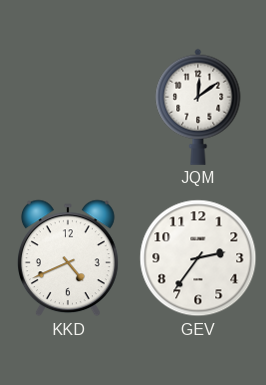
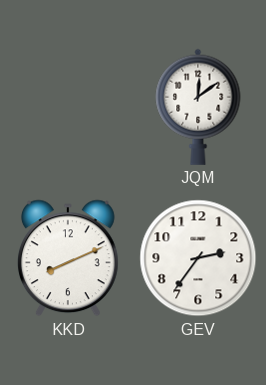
KKD: 4:41 -> 8:11
